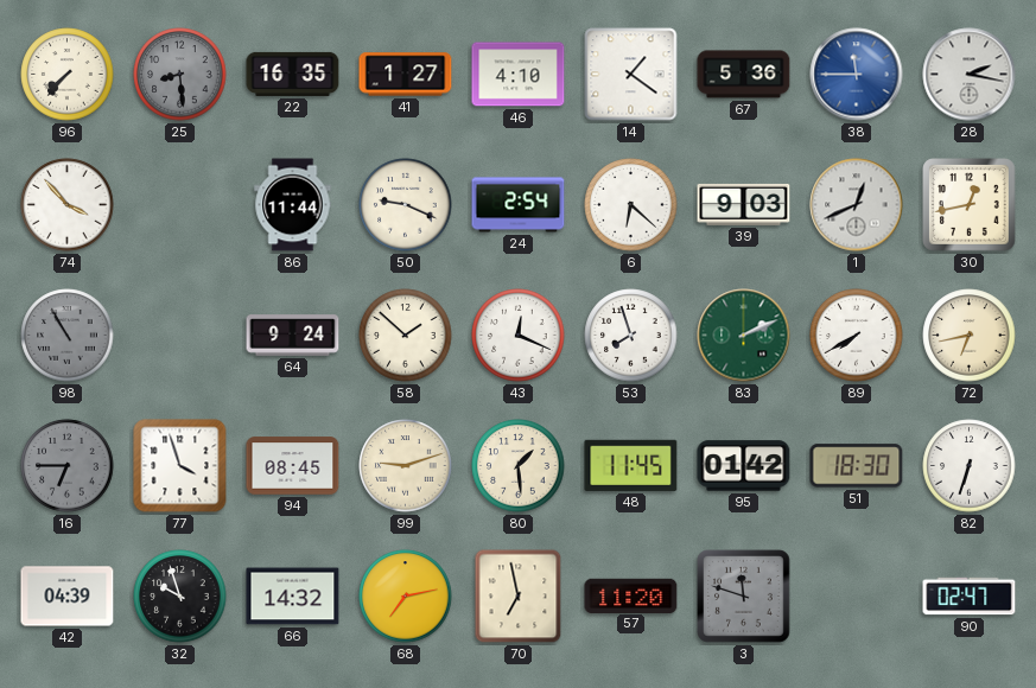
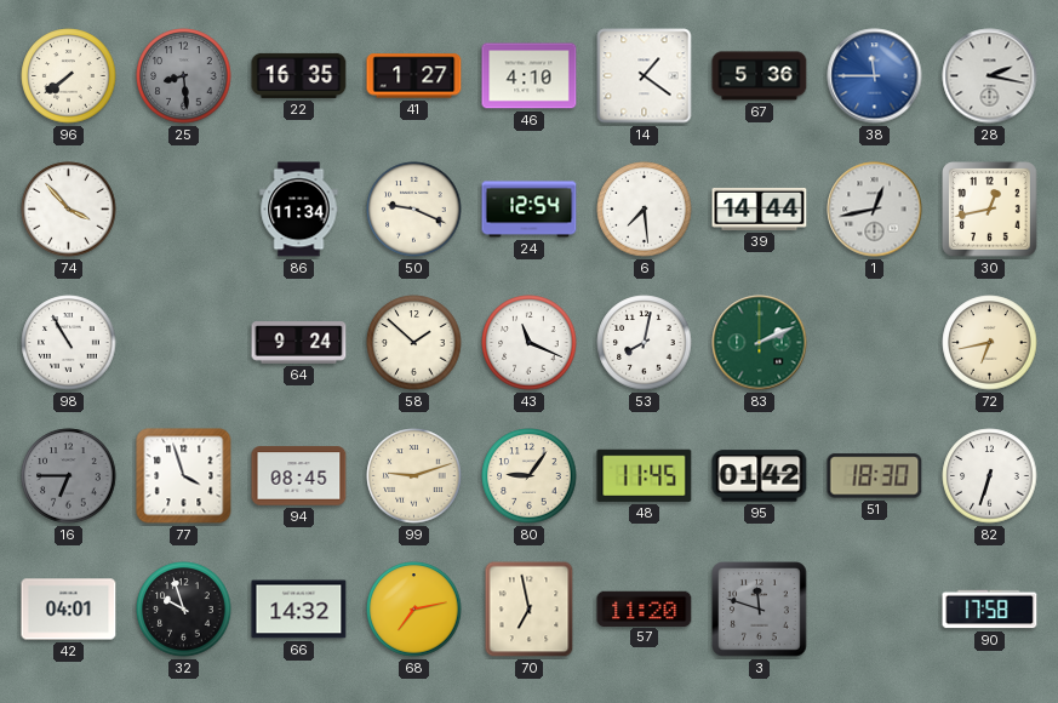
96: 7:37 -> 7:39
86: 11:44 -> 11:34
24: 2:54 -> 12:54
6: 6:22 -> 7:29
39: 9:03 -> 14:44
1: 12:41 -> 12:43
98 dial: grey -> white
43: 12:19 -> 11:19
53: 7:57 -> 8:02
89: 7:40 -> none
80: 1:29 -> 9:06
42: 04:39 -> 04:01
90: 02:47 -> 17:58
